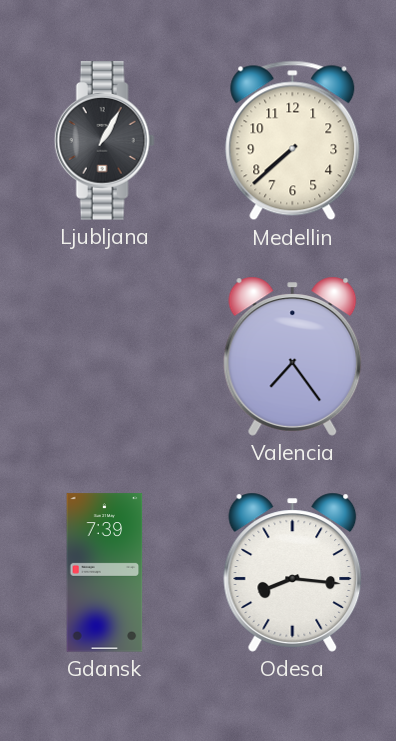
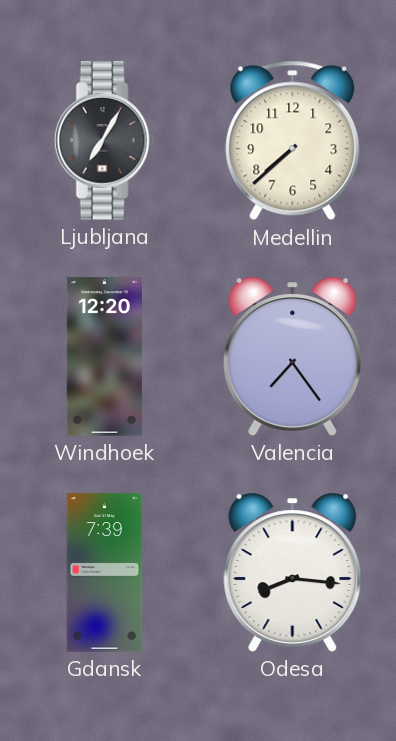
Ljubljana: 1:05 -> 7:05
Windhoek: none -> 12:20
